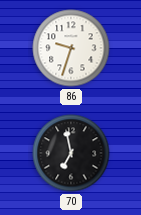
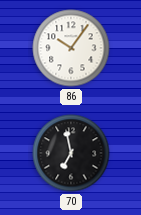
86: 9:33 -> 10:06
